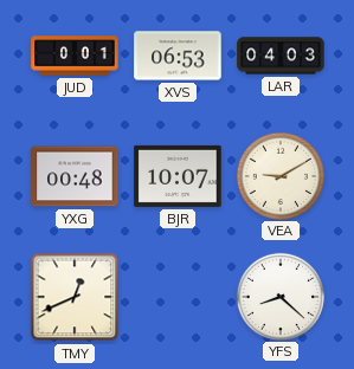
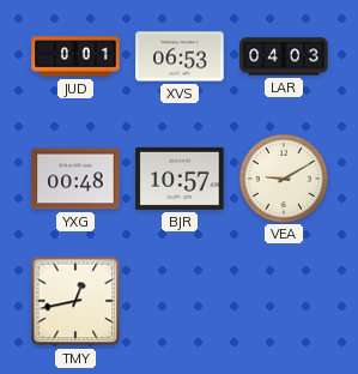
BJR: 10:07 -> 10:57
TMY: 12:41 -> 12:43
YFS: 8:22 -> none
